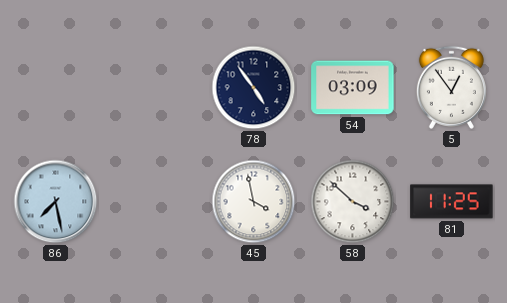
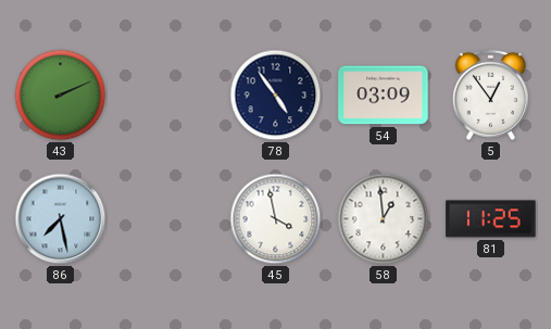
43: none -> 2:11
58: 3:52 -> 12:59
